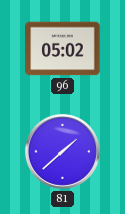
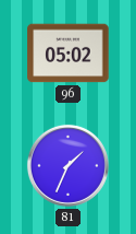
81: 1:38 -> 1:34
